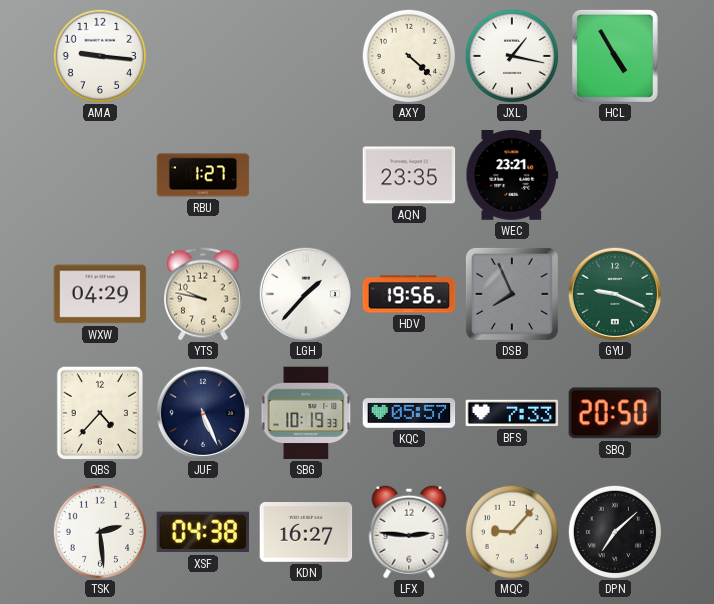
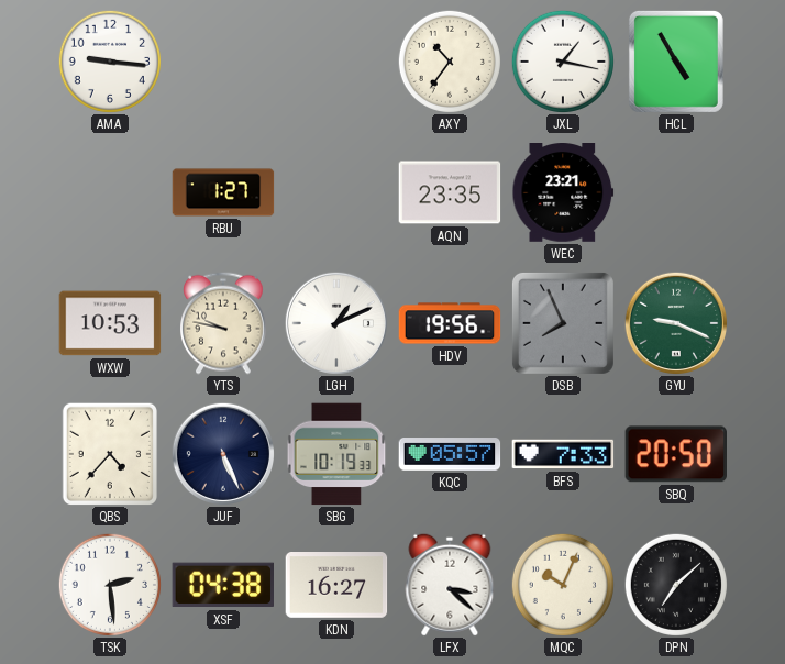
AXY: 4:22 -> 10:36
WXW: 04:29 -> 10:53
LGH: 1:37 -> 1:11
LFX: 2:46 -> 3:22
MQC: 9:07 -> 10:04
